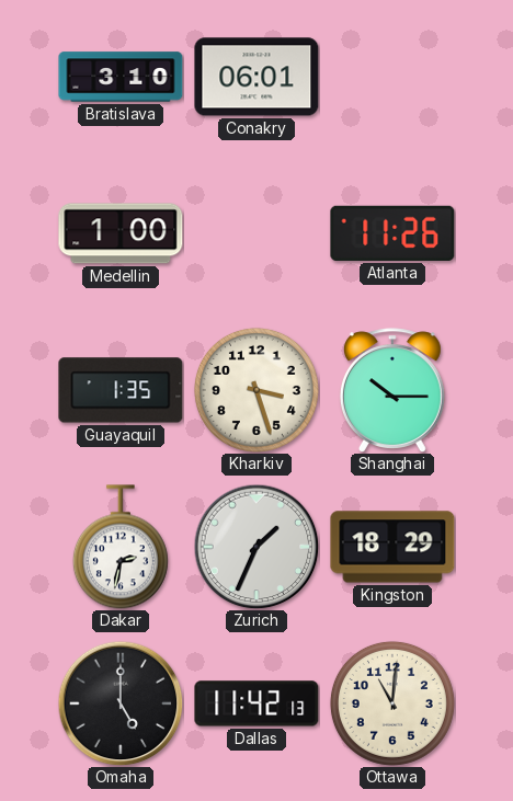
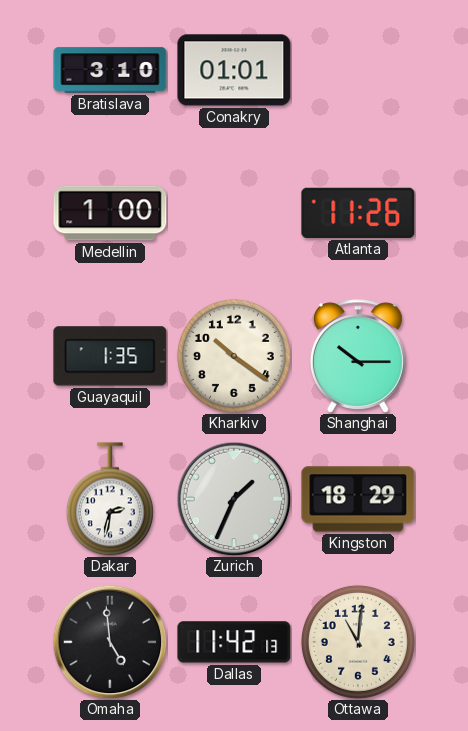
Conakry: 06:01 -> 01:01
Kharkiv: 3:27 -> 10:21
Omaha: 5:00 -> 4:59
